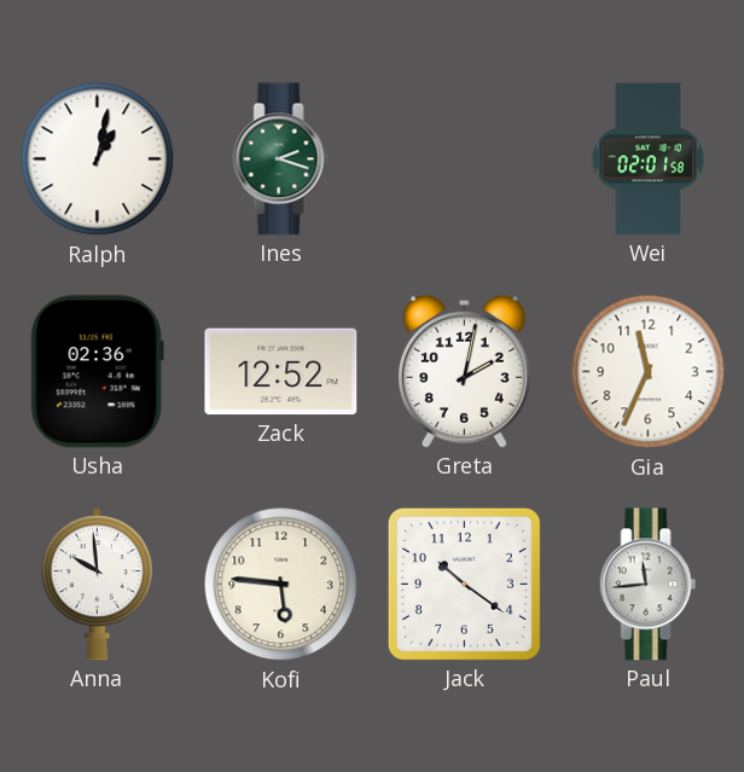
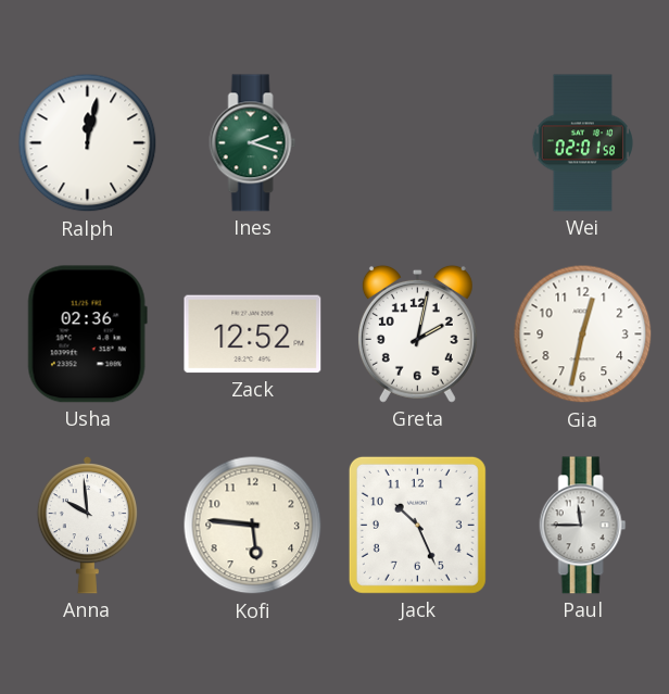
Ralph: 1:02 -> 12:02
Gia: 11:34 -> 12:32
Jack: 10:21 -> 10:26
Paul: 11:44 -> 11:45
